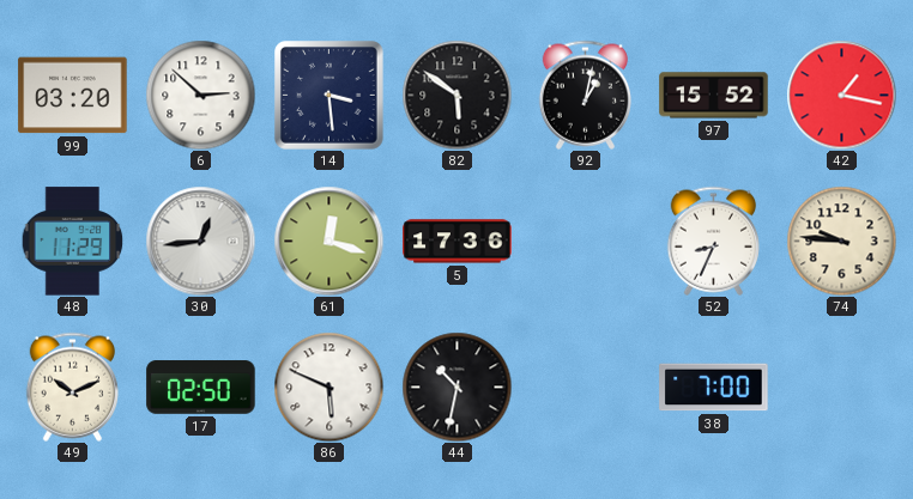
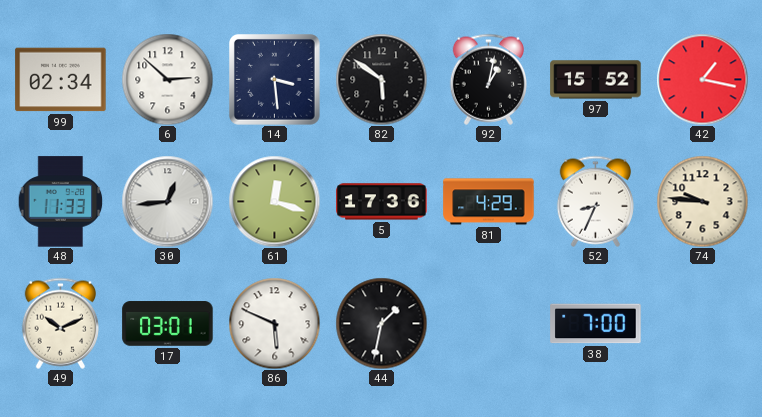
99: 03:20 -> 02:34
48: 11:29 -> 11:33
81: none -> 4:29
17: 02:50 -> 03:01
44: 10:32 -> 1:32
